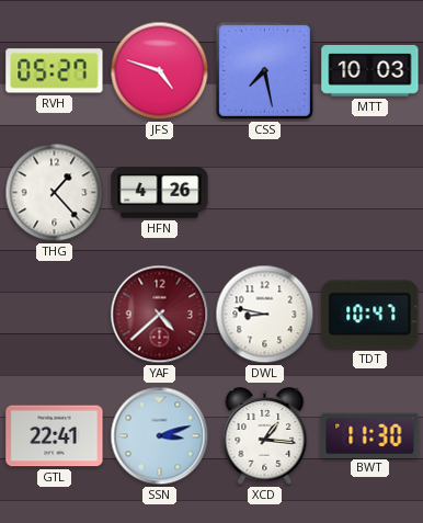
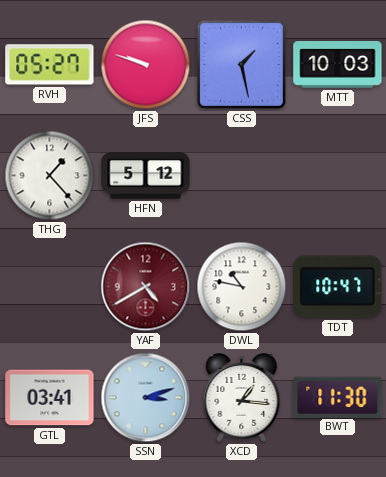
JFS: 4:48 -> 9:48
CSS: 7:28 -> 1:28
HFN: 4:26 -> 5:12
YAF: 4:38 -> 4:40
DWL: 8:47 -> 10:47
GTL: 22:41 -> 03:41
